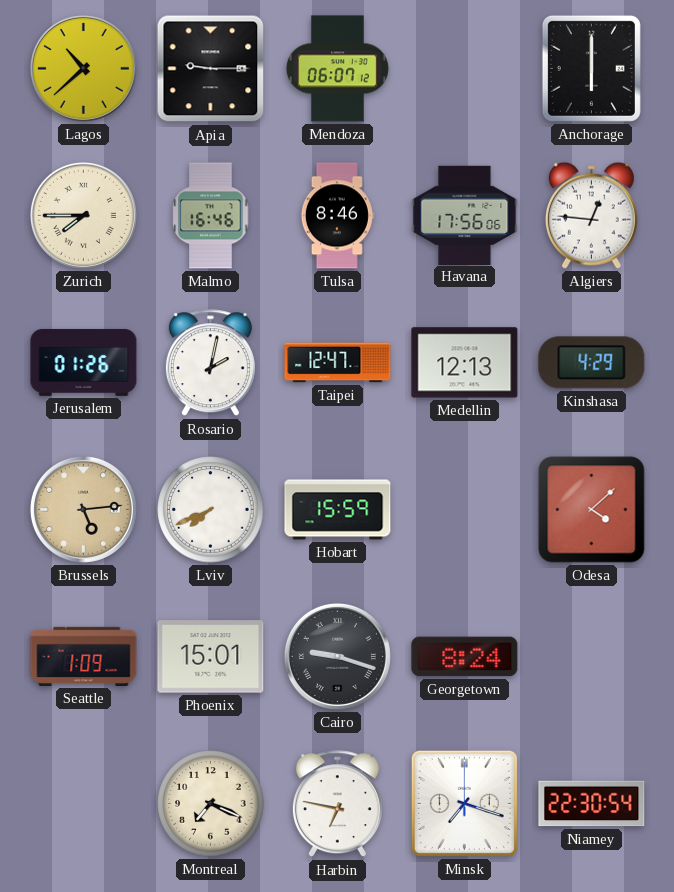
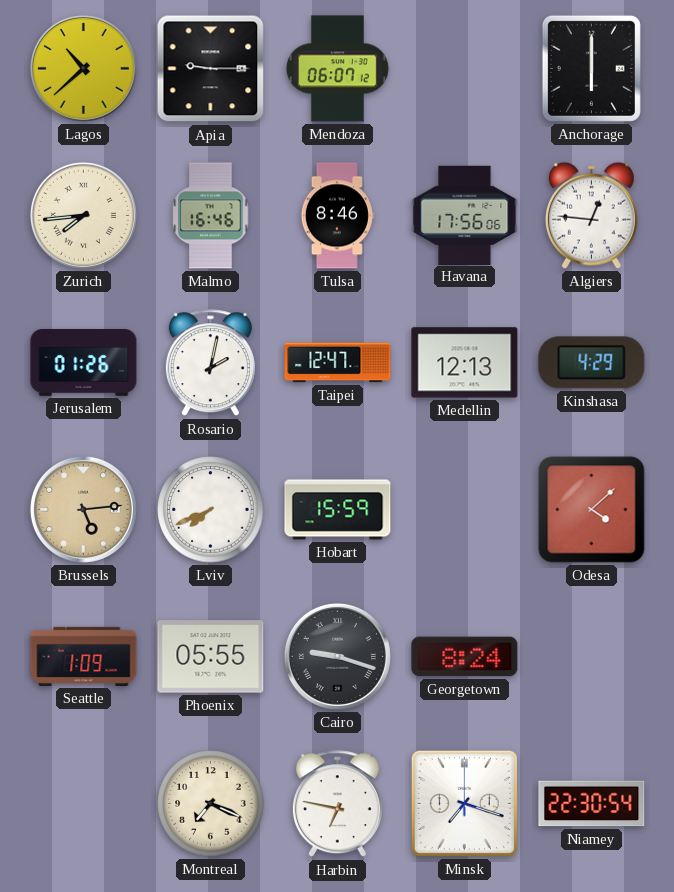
Zurich: 7:45 -> 7:44
Phoenix: 15:01 -> 05:55
